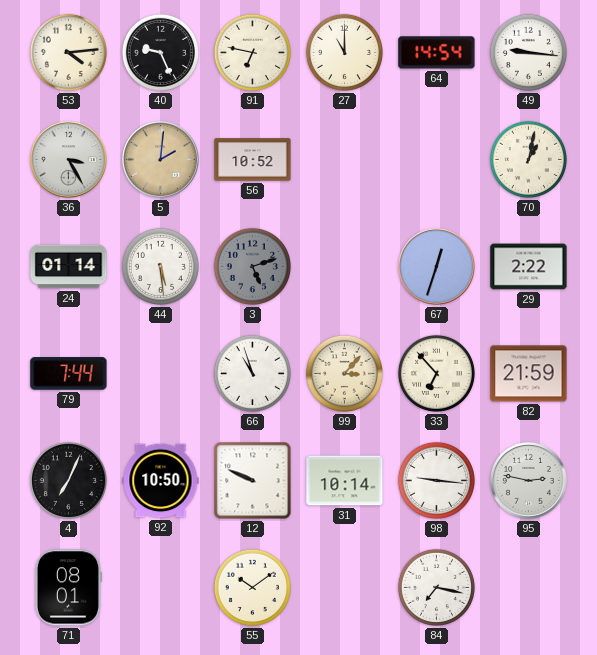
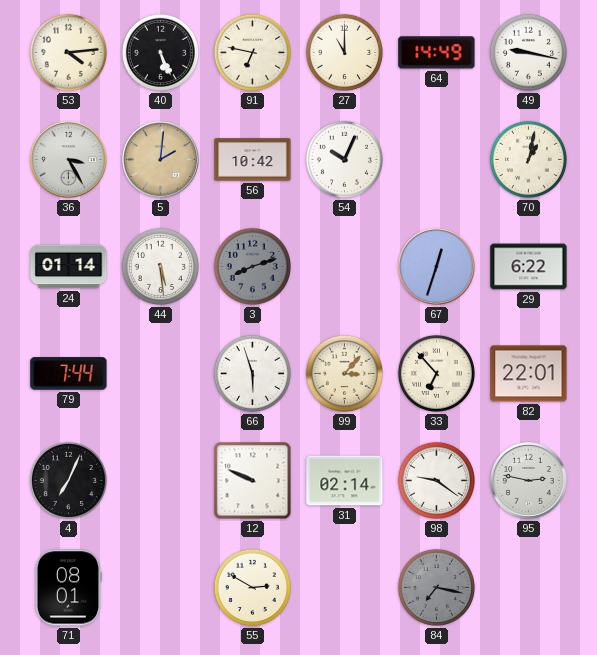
40: 9:26 -> 5:26
64: 14:54 -> 14:49
49: 9:16 -> 9:17
56: 10:52 -> 10:42
54: none -> 10:04
3: 5:12 -> 8:12
29: 2:22 -> 6:22
66: 10:57 -> 5:57
82: 21:59 -> 22:01
92: 10:50 -> none
31: 10:14 -> 02:14
98: 9:16 -> 9:21
55: 10:09 -> 2:50
84 dial: white -> grey
